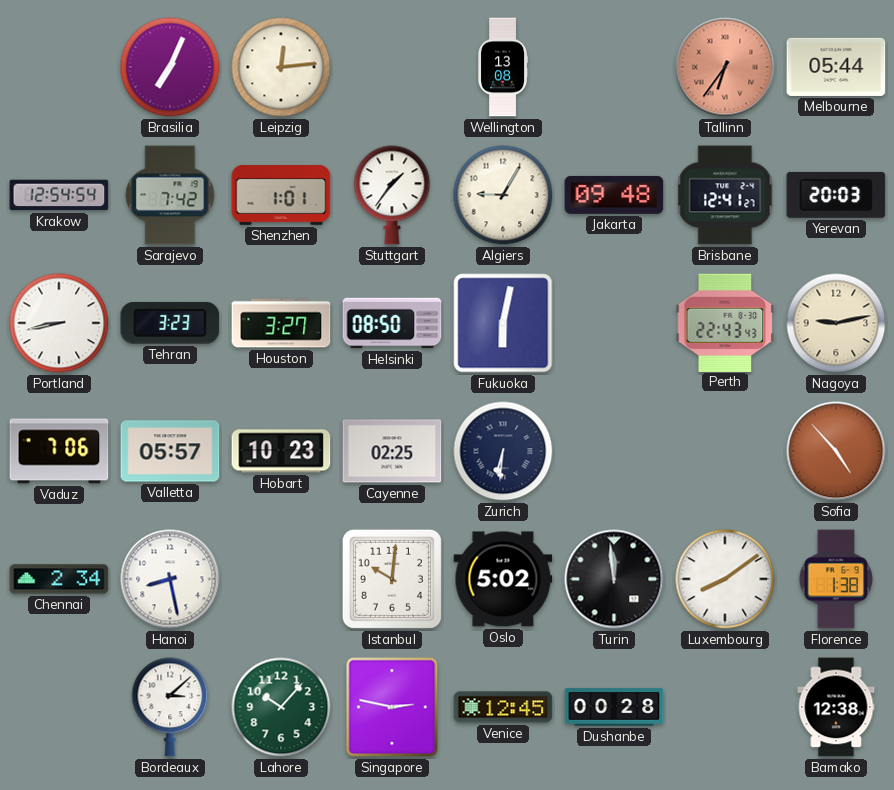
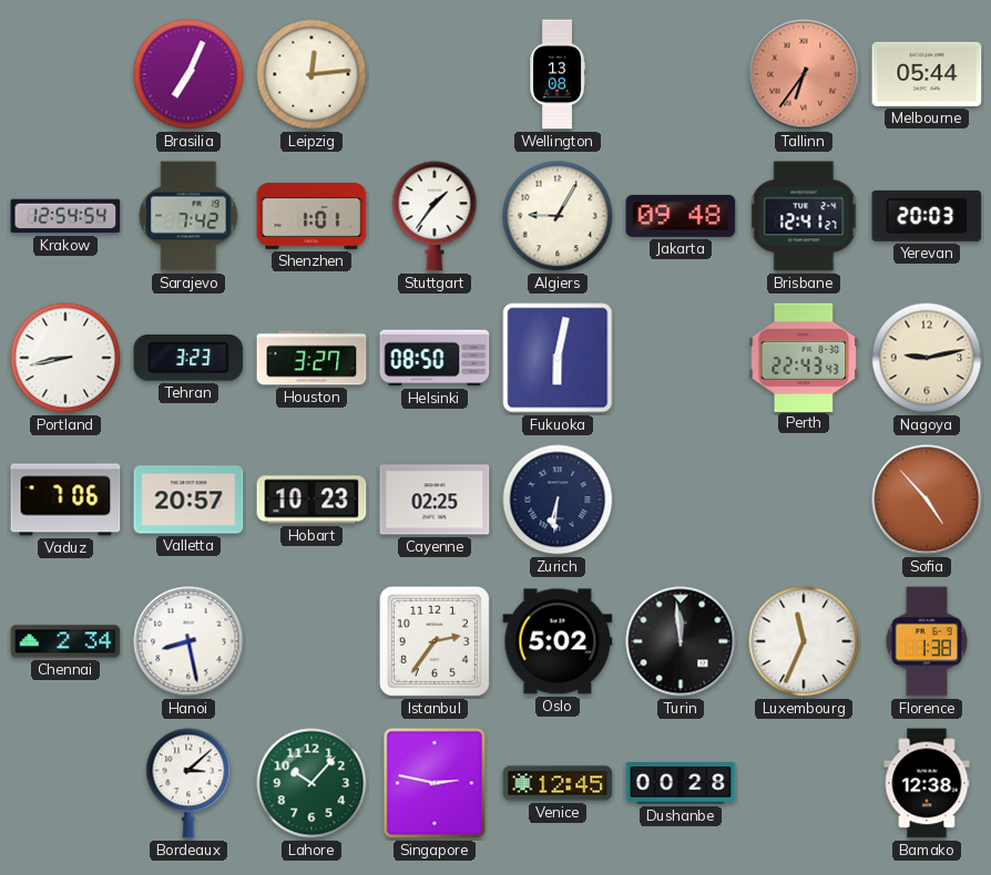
Valletta: 05:57 -> 20:57
Istanbul: 10:01 -> 2:36
Luxembourg: 8:09 -> 11:34
